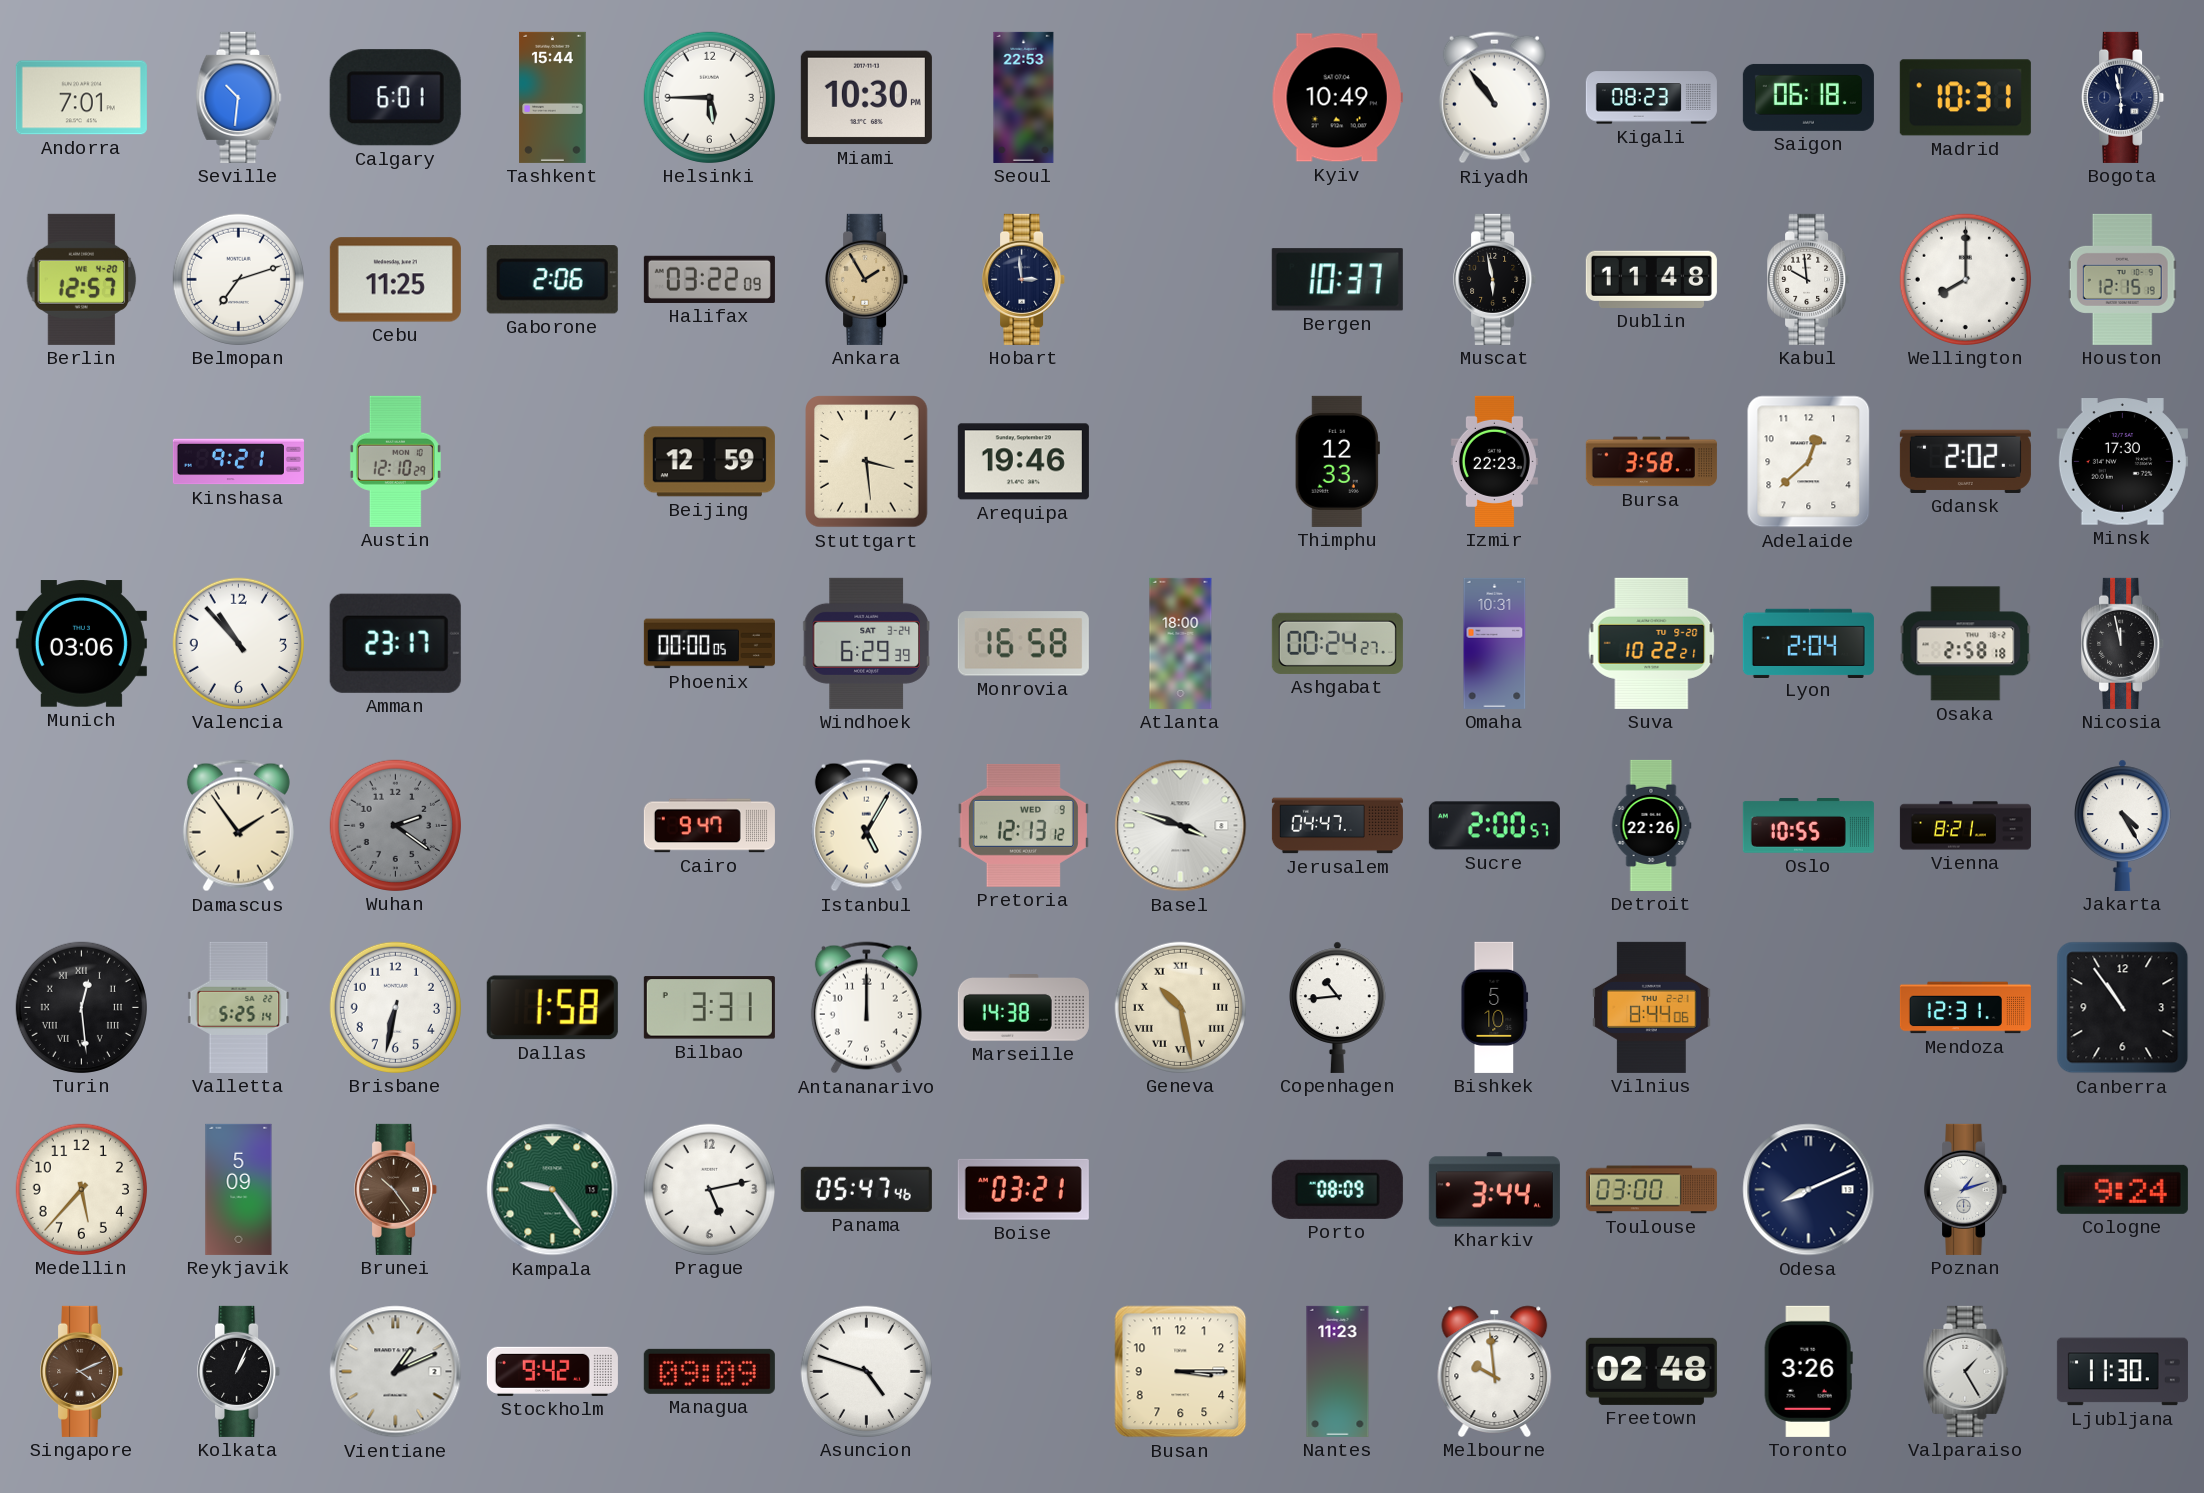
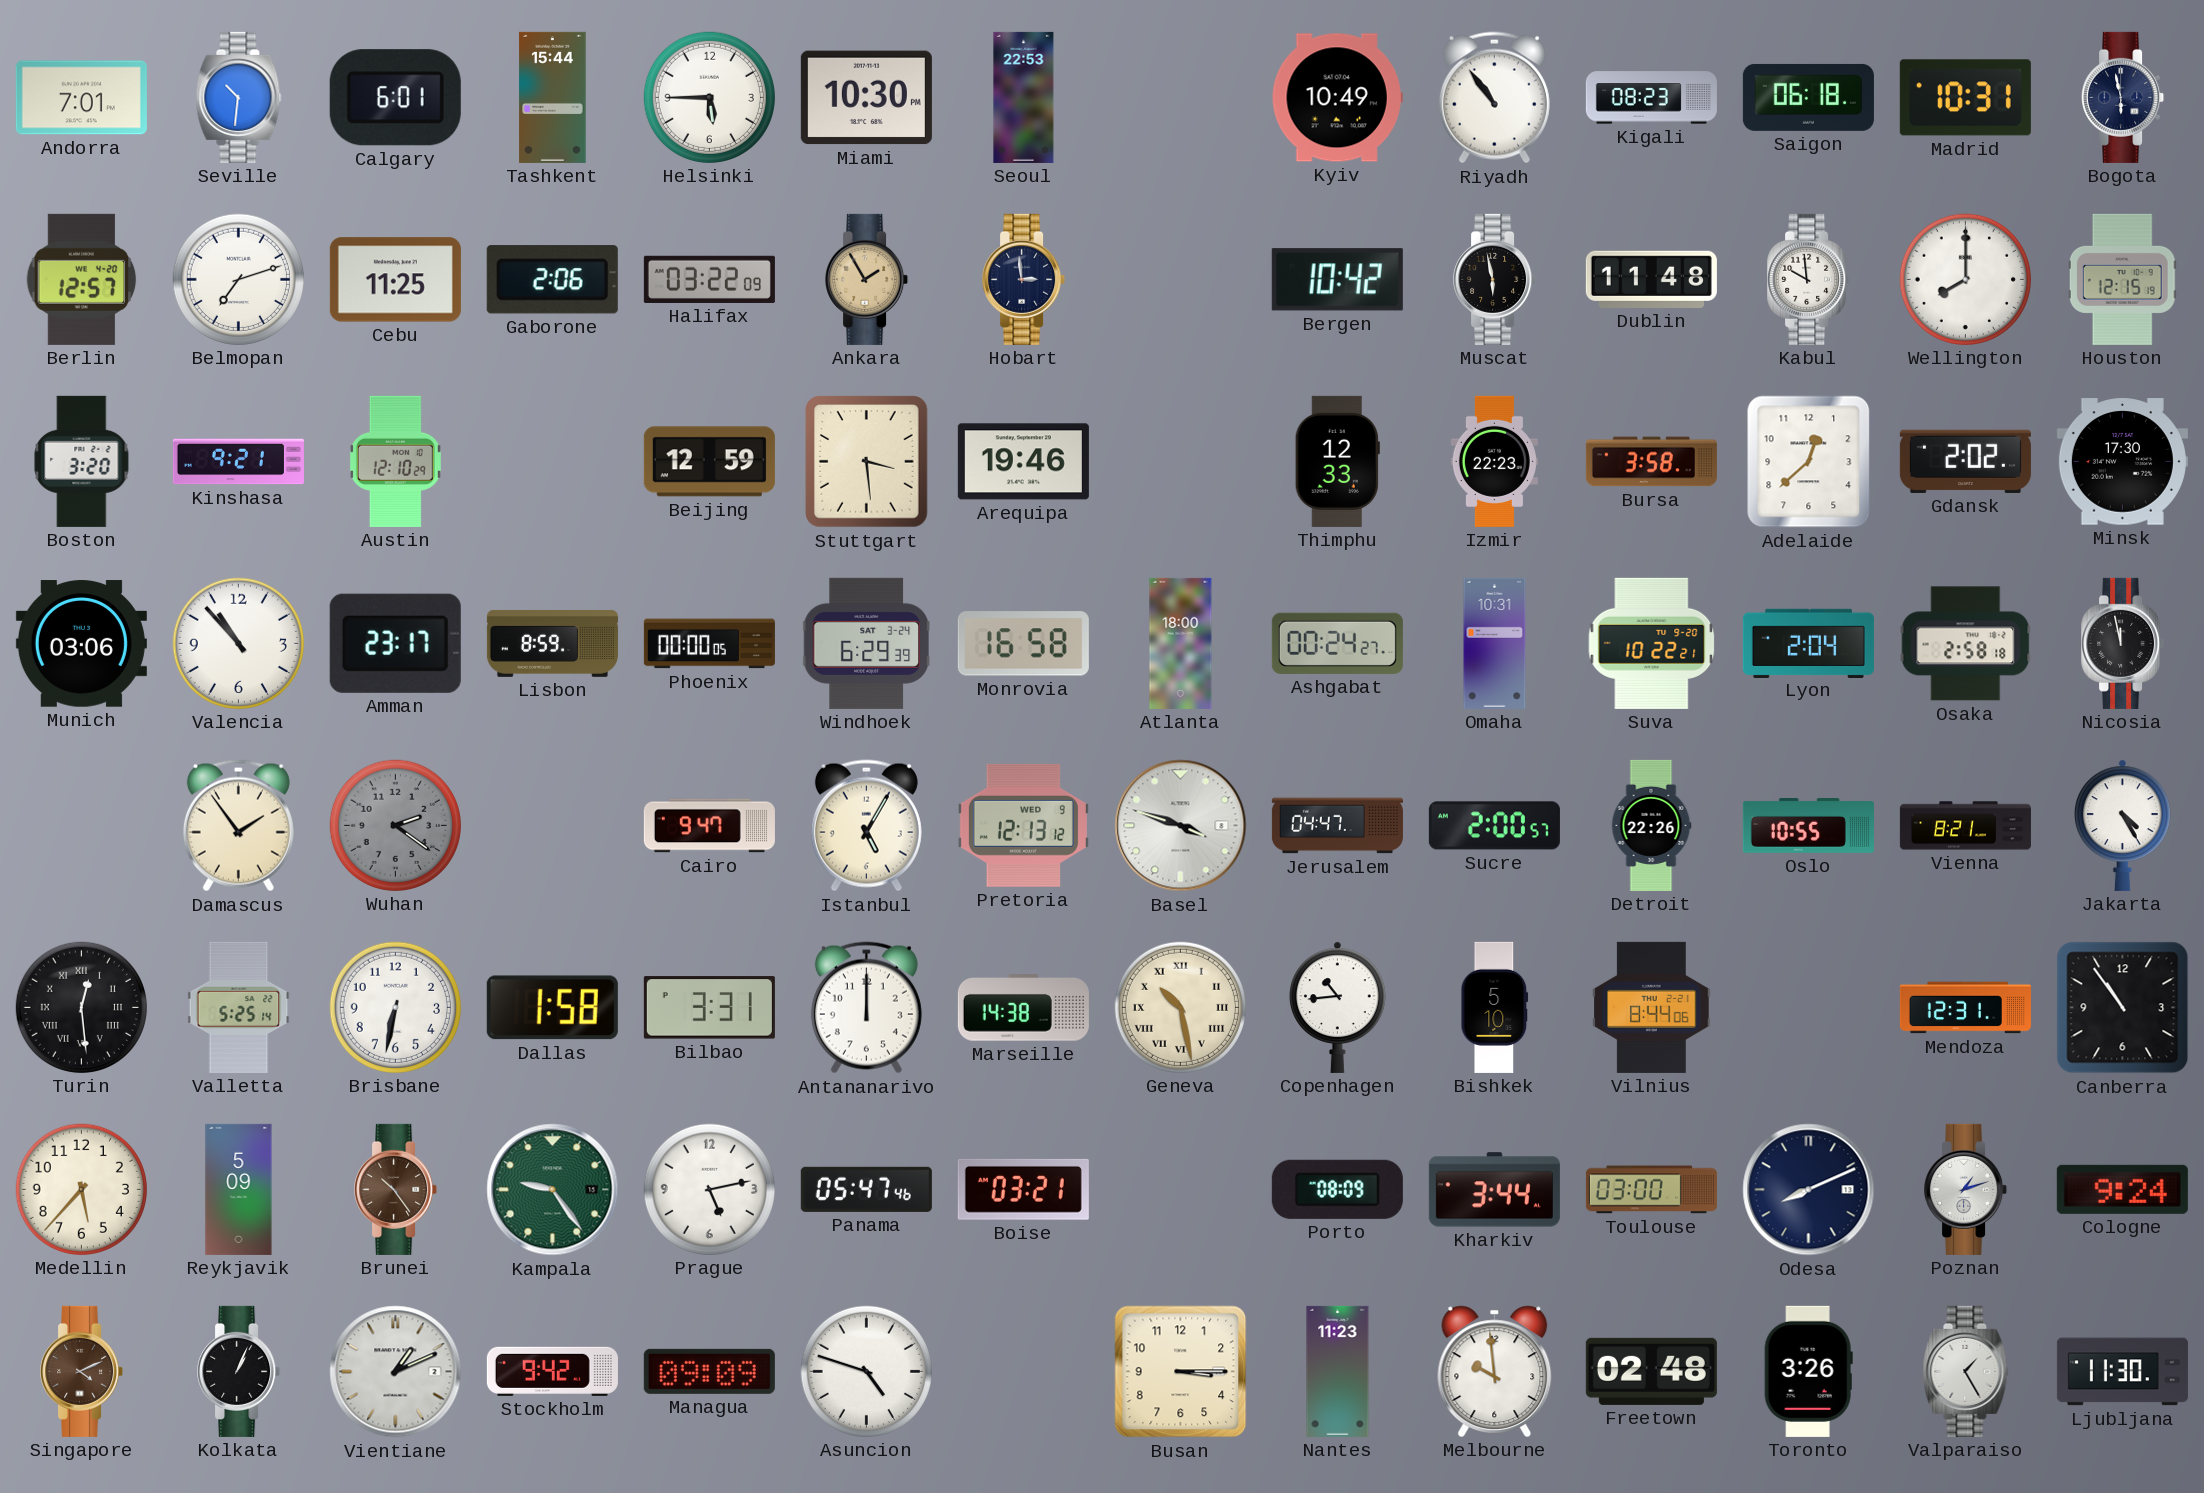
Bergen: 10:37 -> 10:42
Boston: none -> 3:20
Lisbon: none -> 8:59
